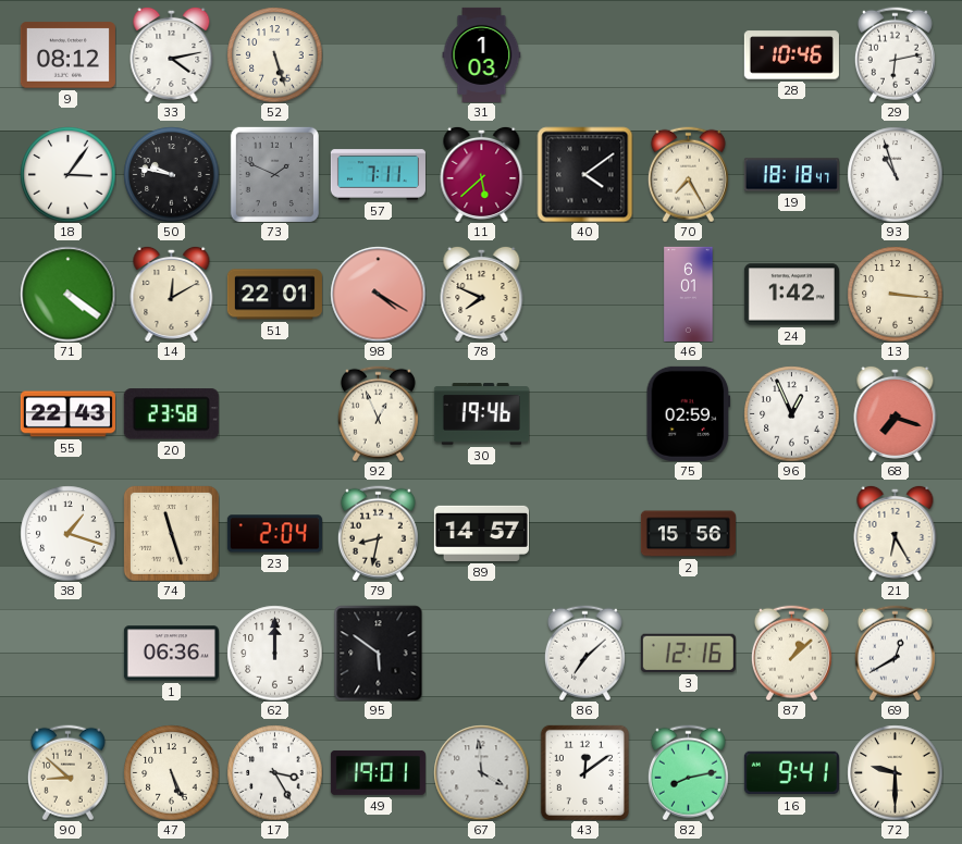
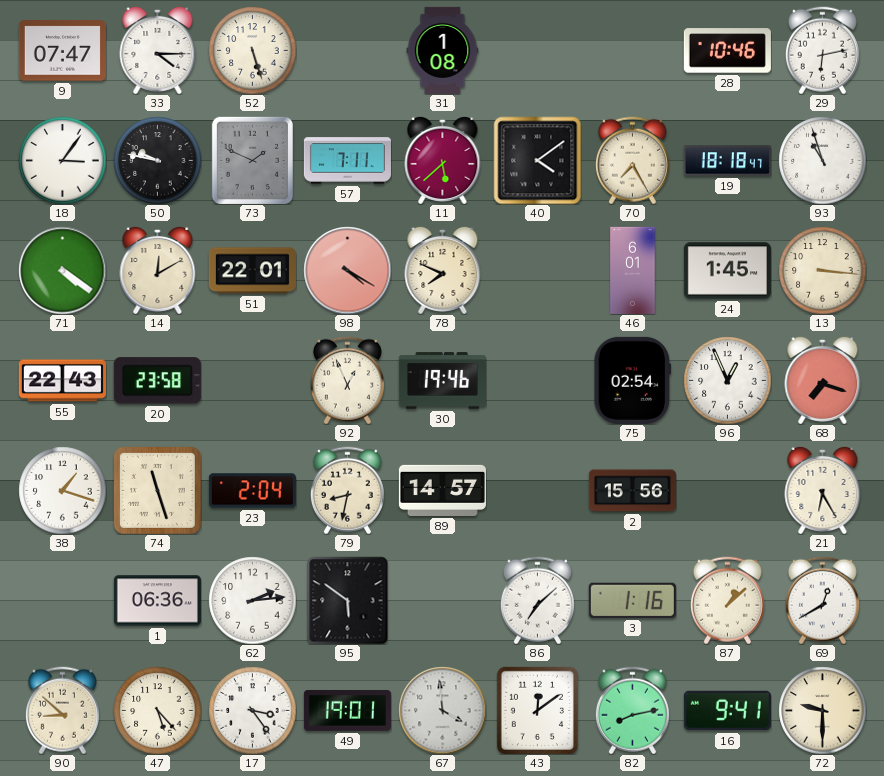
9: 08:12 -> 07:47
33: 4:13 -> 4:15
31: 1:03 -> 1:08
24: 1:42 -> 1:45
75: 02:59 -> 02:54
62: 12:00 -> 2:14
3: 12:16 -> 1:16
47: 5:26 -> 5:23
17: 3:25 -> 3:24
